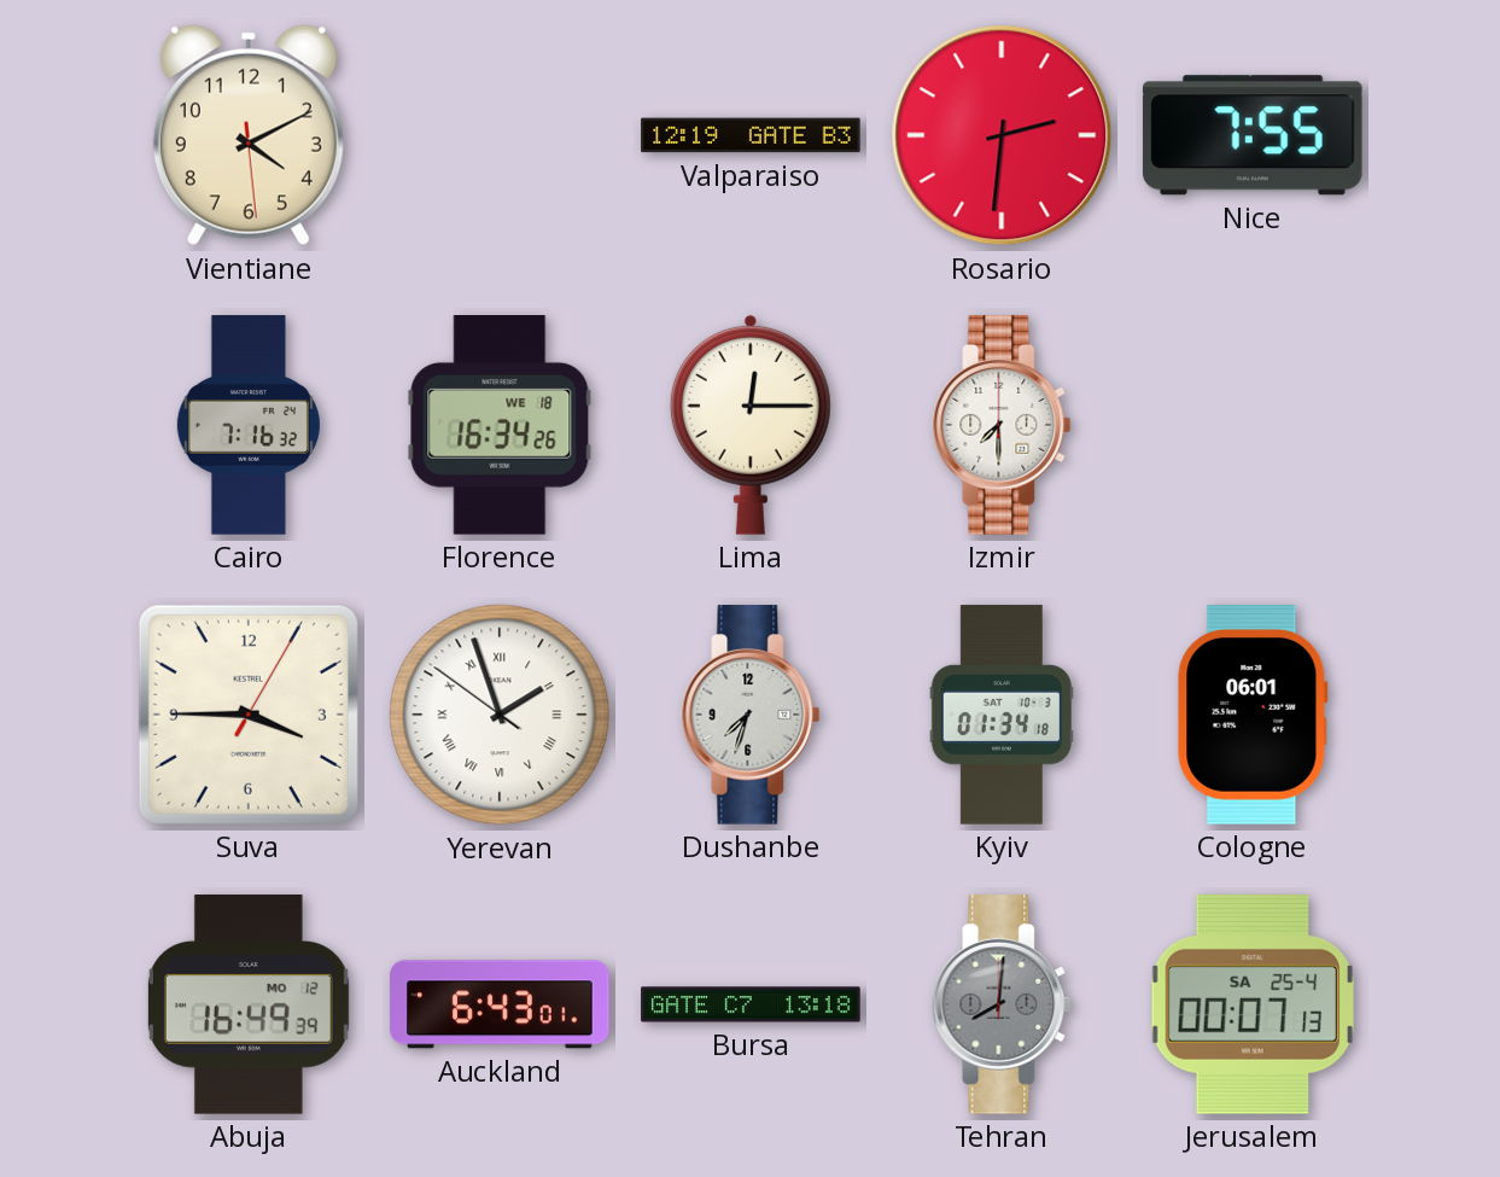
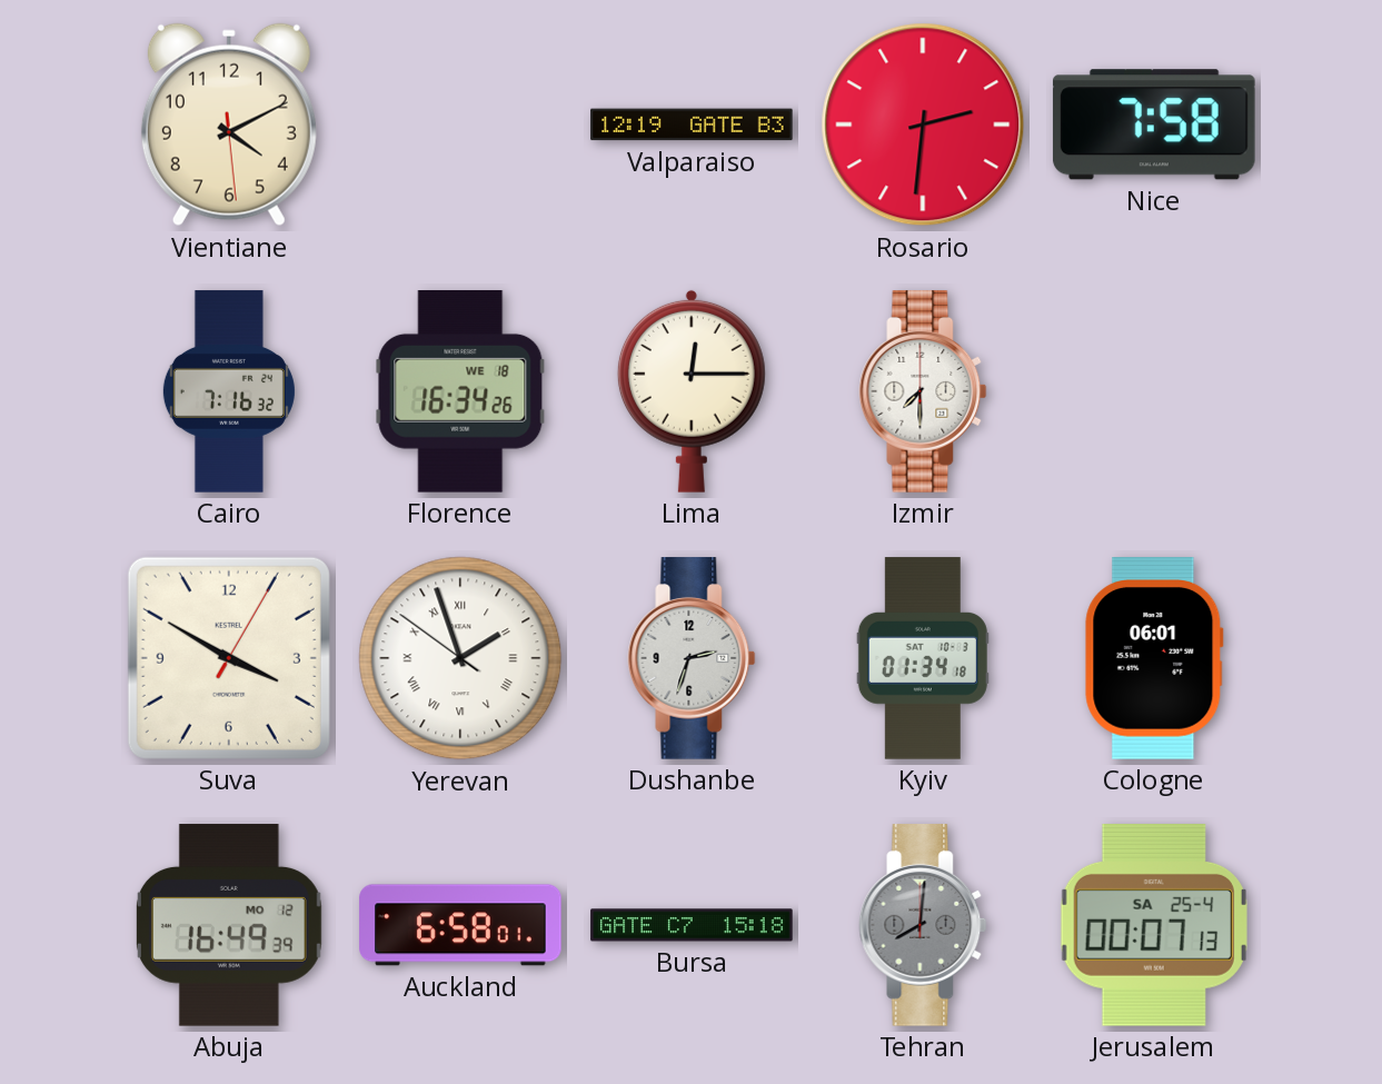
Nice: 7:55 -> 7:58
Suva: 3:45 -> 3:50
Dushanbe: 7:33 -> 2:33
Auckland: 6:43 -> 6:58
Bursa: 13:18 -> 15:18
